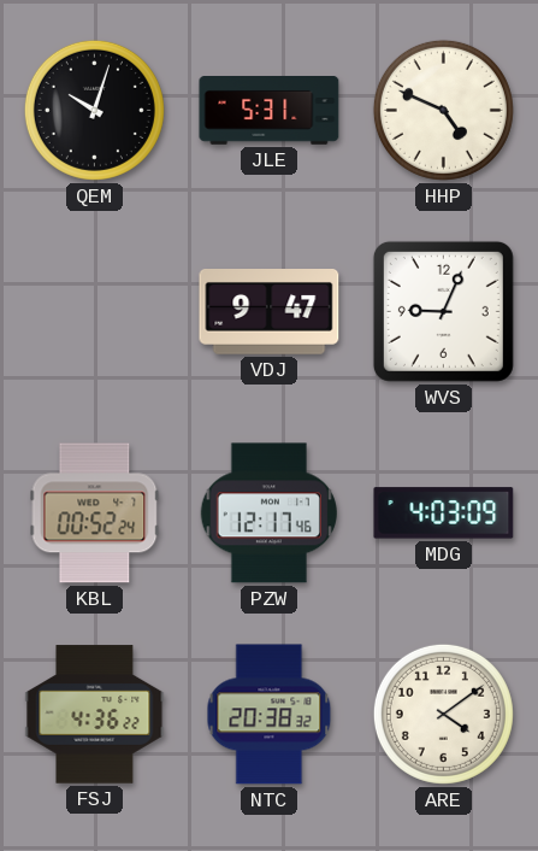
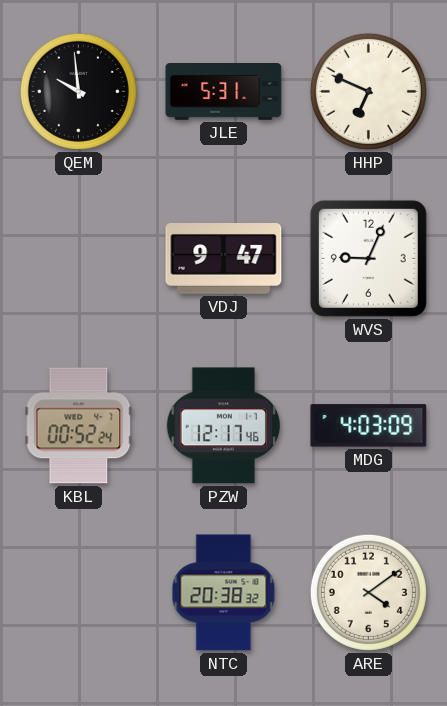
QEM: 10:03 -> 9:59
HHP: 4:49 -> 6:49
FSJ: 4:36 -> none
